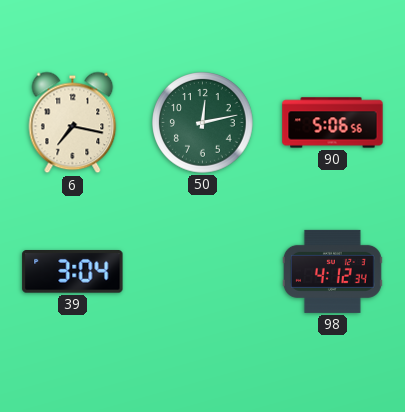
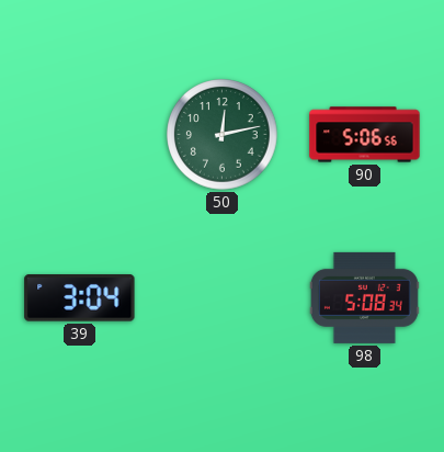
6: 7:17 -> none
98: 4:12 -> 5:08
